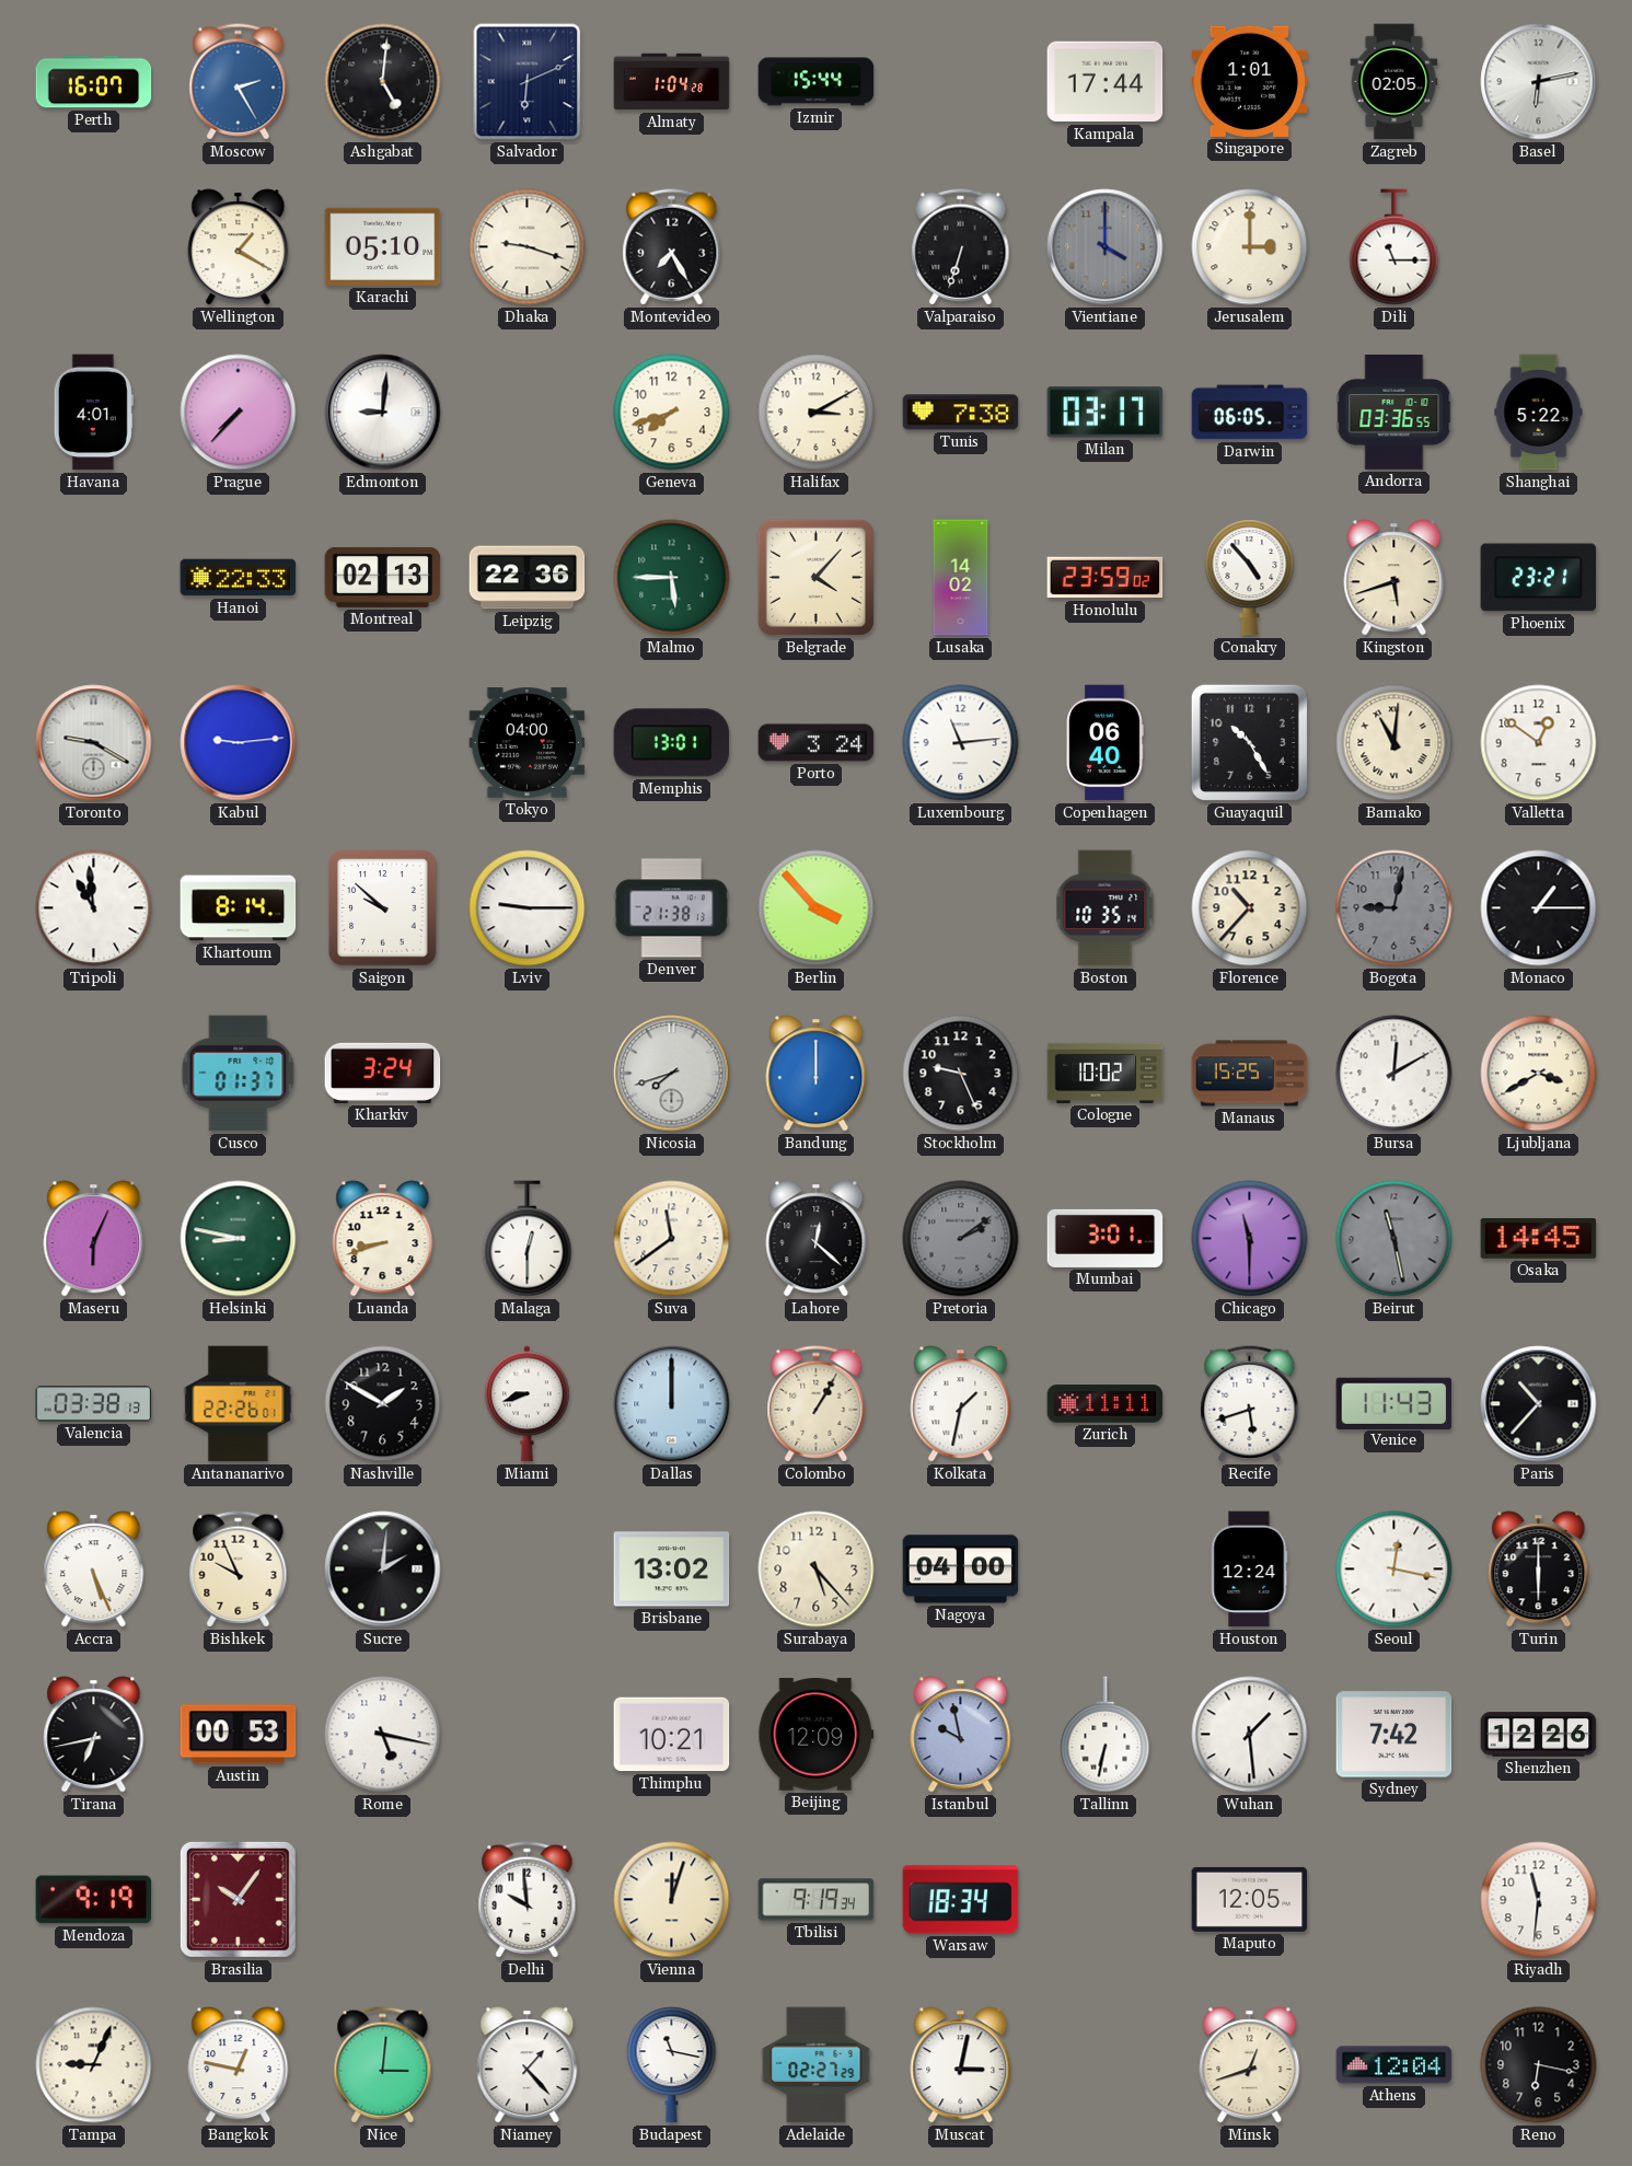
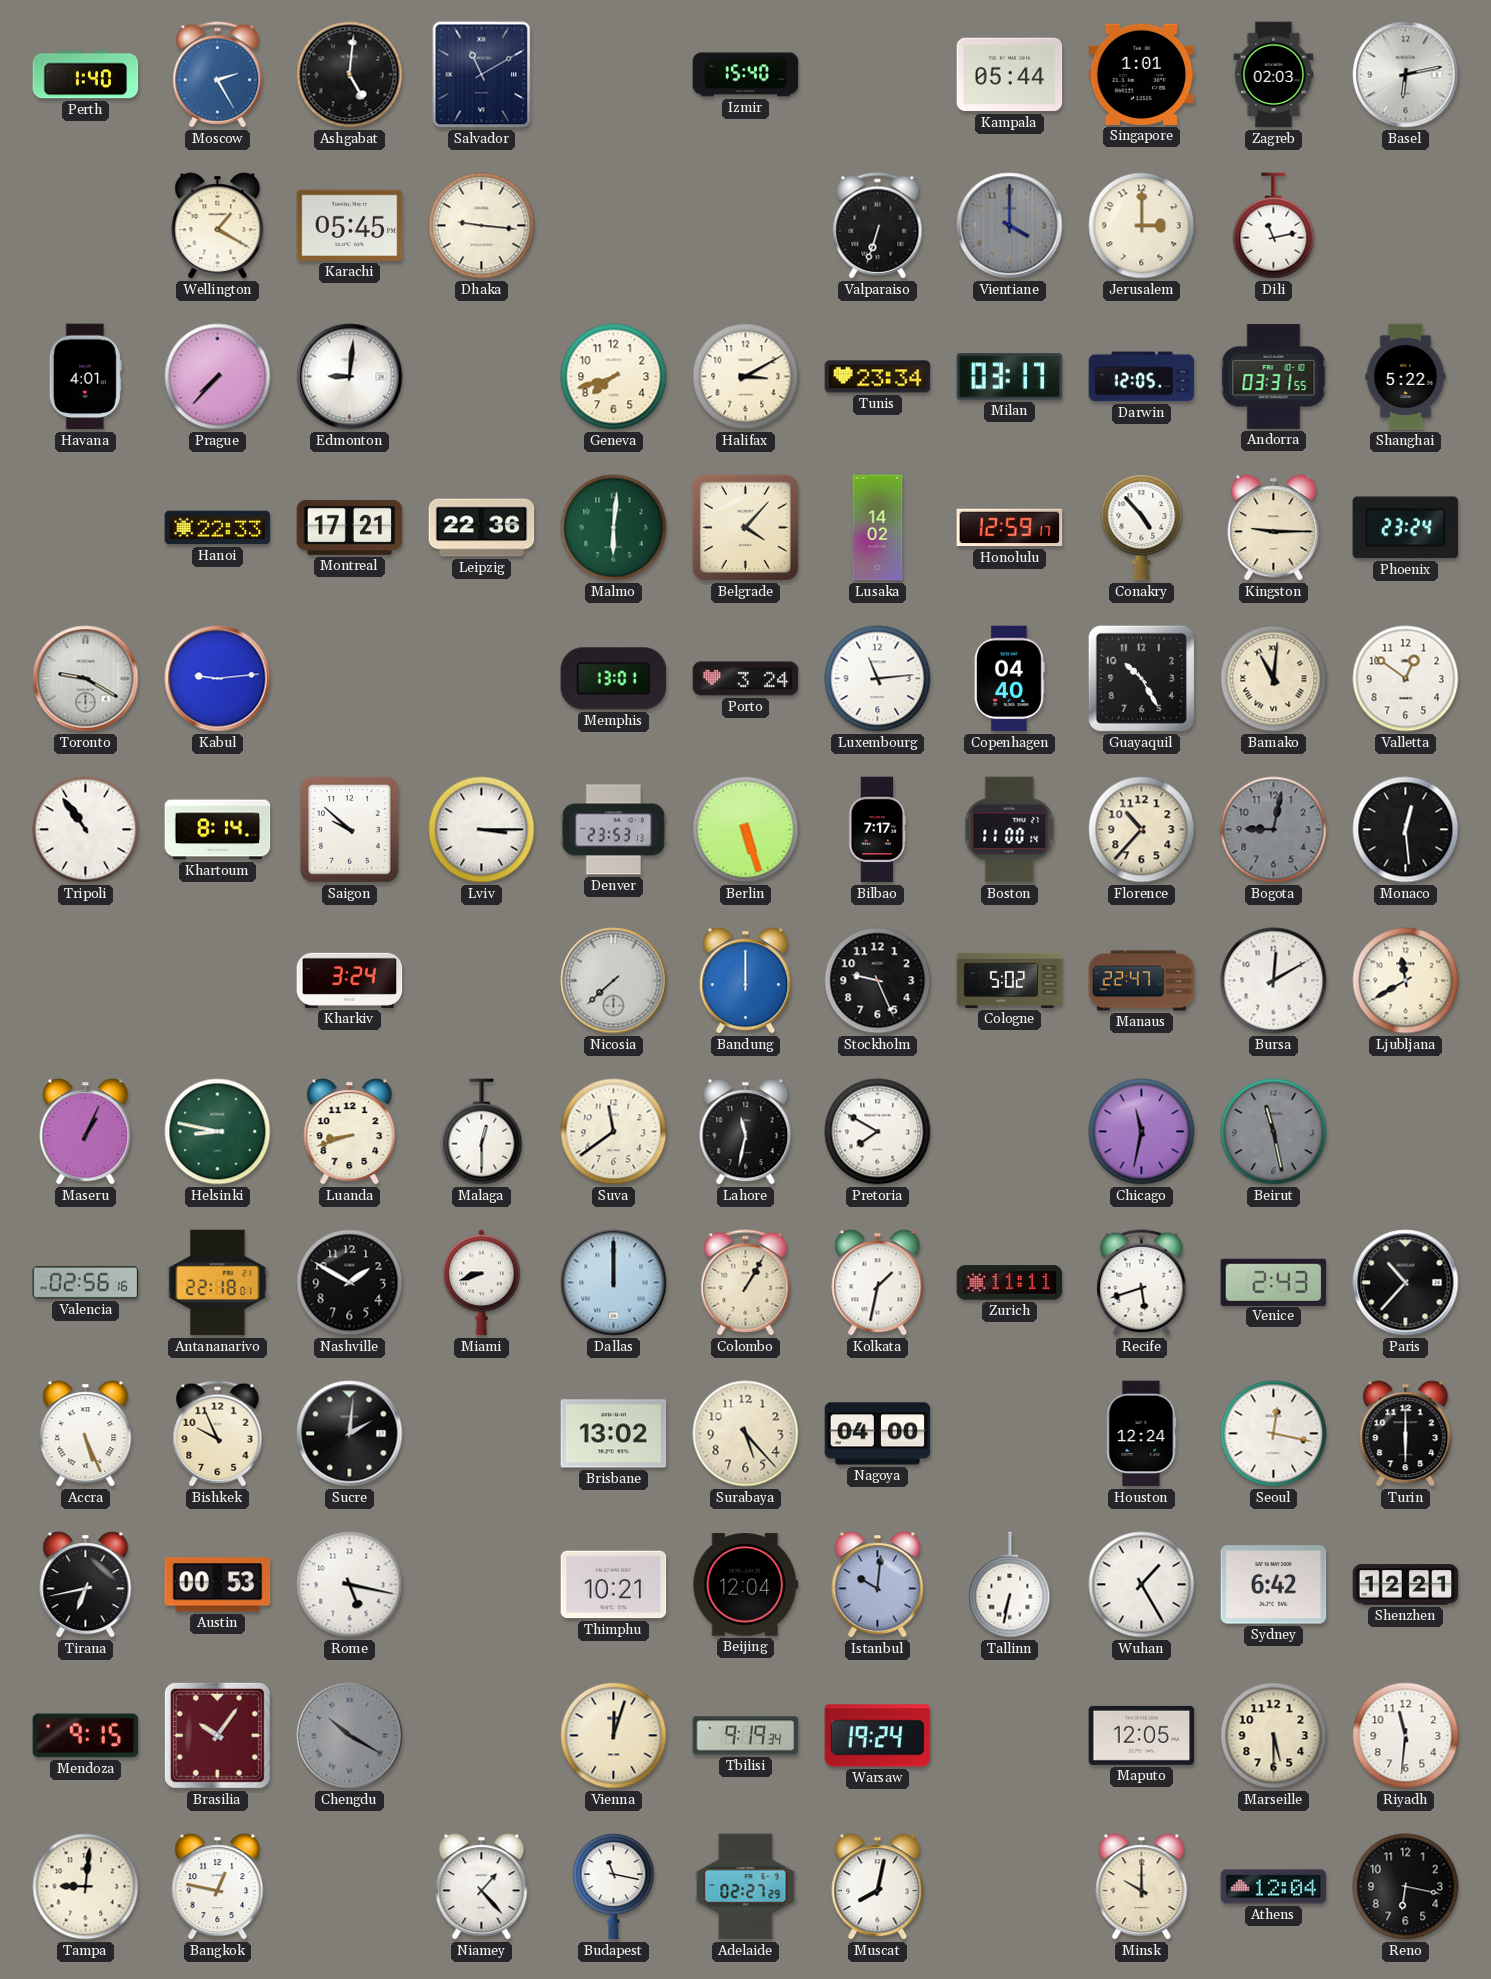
Perth: 16:07 -> 1:40
Salvador: 6:11 -> 11:10
Almaty: 1:04 -> none
Izmir: 15:44 -> 15:40
Kampala: 17:44 -> 05:44
Zagreb: 02:05 -> 02:03
Karachi: 05:10 -> 05:45
Dhaka: 9:18 -> 9:16
Montevideo: 7:25 -> none
Dili: 11:15 -> 11:13
Tunis: 7:38 -> 23:34
Darwin: 06:05 -> 12:05
Andorra: 03:36 -> 03:31
Montreal: 02:13 -> 17:21
Malmo: 5:45 -> 6:01
Honolulu: 23:59 -> 12:59
Kingston: 5:42 -> 9:15
Phoenix: 23:21 -> 23:24
Tokyo: 04:00 -> none
Copenhagen: 06:40 -> 04:40
Tripoli: 10:59 -> 10:54
Lviv: 9:15 -> 3:15
Denver: 21:38 -> 23:53
Berlin: 3:53 -> 5:27
Bilbao: none -> 7:17
Boston: 10:35 -> 11:00
Monaco: 1:15 -> 12:29
Cusco: 01:37 -> none
Nicosia: 7:42 -> 7:38
Cologne: 10:02 -> 5:02
Manaus: 15:25 -> 22:47
Ljubljana: 3:40 -> 11:40
Maseru: 6:04 -> 1:04
Lahore: 12:22 -> 11:32
Pretoria: 2:09 -> 7:50
Pretoria dial: grey -> white
Mumbai: 3:01 -> none
Chicago: 11:30 -> 11:32
Osaka: 14:45 -> none
Valencia: 03:38 -> 02:56
Antananarivo: 22:26 -> 22:18
Venice: 11:43 -> 2:43
Beijing: 12:09 -> 12:04
Istanbul: 9:58 -> 10:01
Wuhan: 1:29 -> 1:25
Sydney: 7:42 -> 6:42
Shenzhen: 12:26 -> 12:21
Mendoza: 9:19 -> 9:15
Chengdu: none -> 10:20
Delhi: 9:59 -> none
Warsaw: 18:34 -> 19:24
Marseille: none -> 5:30
Tampa: 9:04 -> 9:01
Nice: 3:01 -> none
Muscat: 3:02 -> 8:02
Minsk: 12:42 -> 10:00
